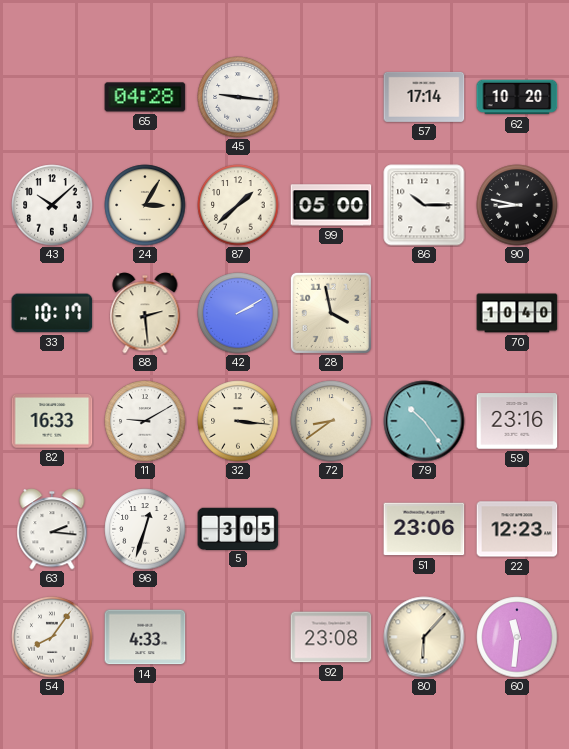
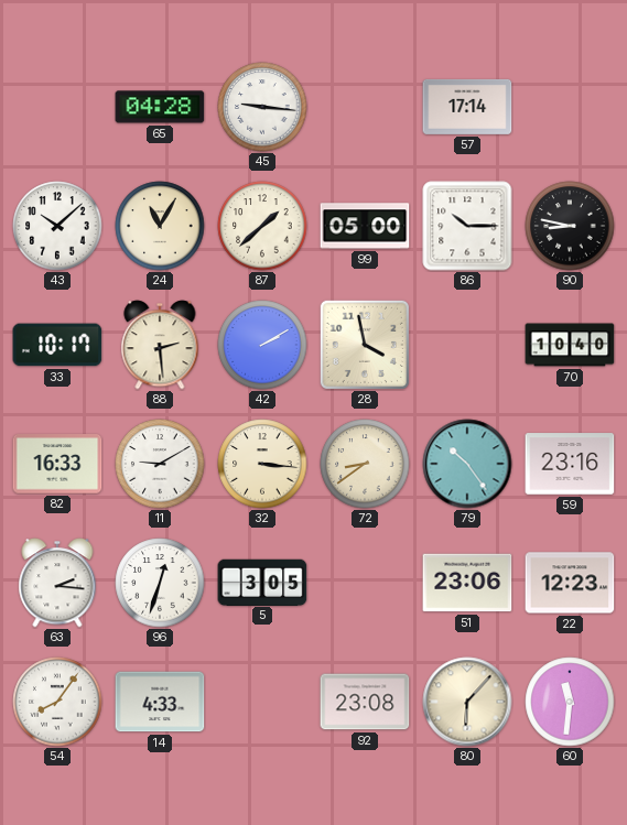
62: 10:20 -> none
24: 3:05 -> 11:05
